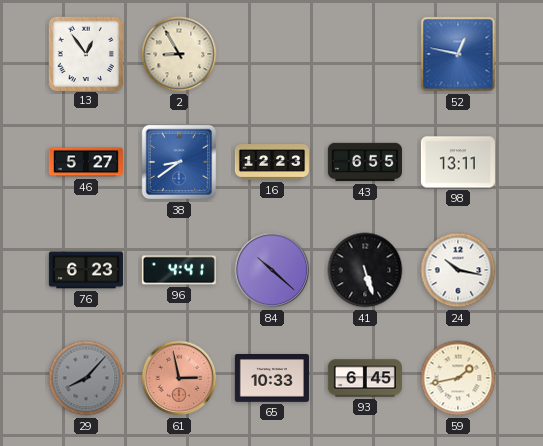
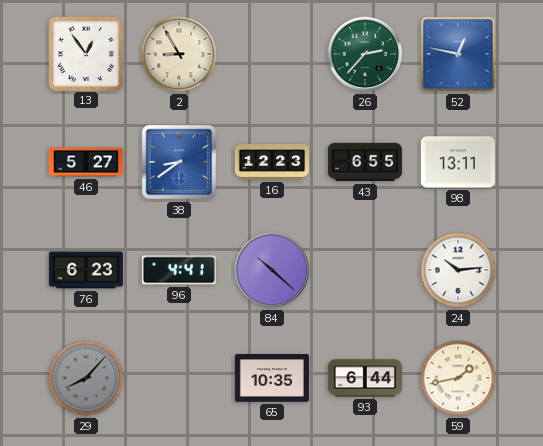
26: none -> 2:37
41: 5:27 -> none
24: 10:17 -> 10:14
61: 2:58 -> none
65: 10:33 -> 10:35
93: 6:45 -> 6:44
